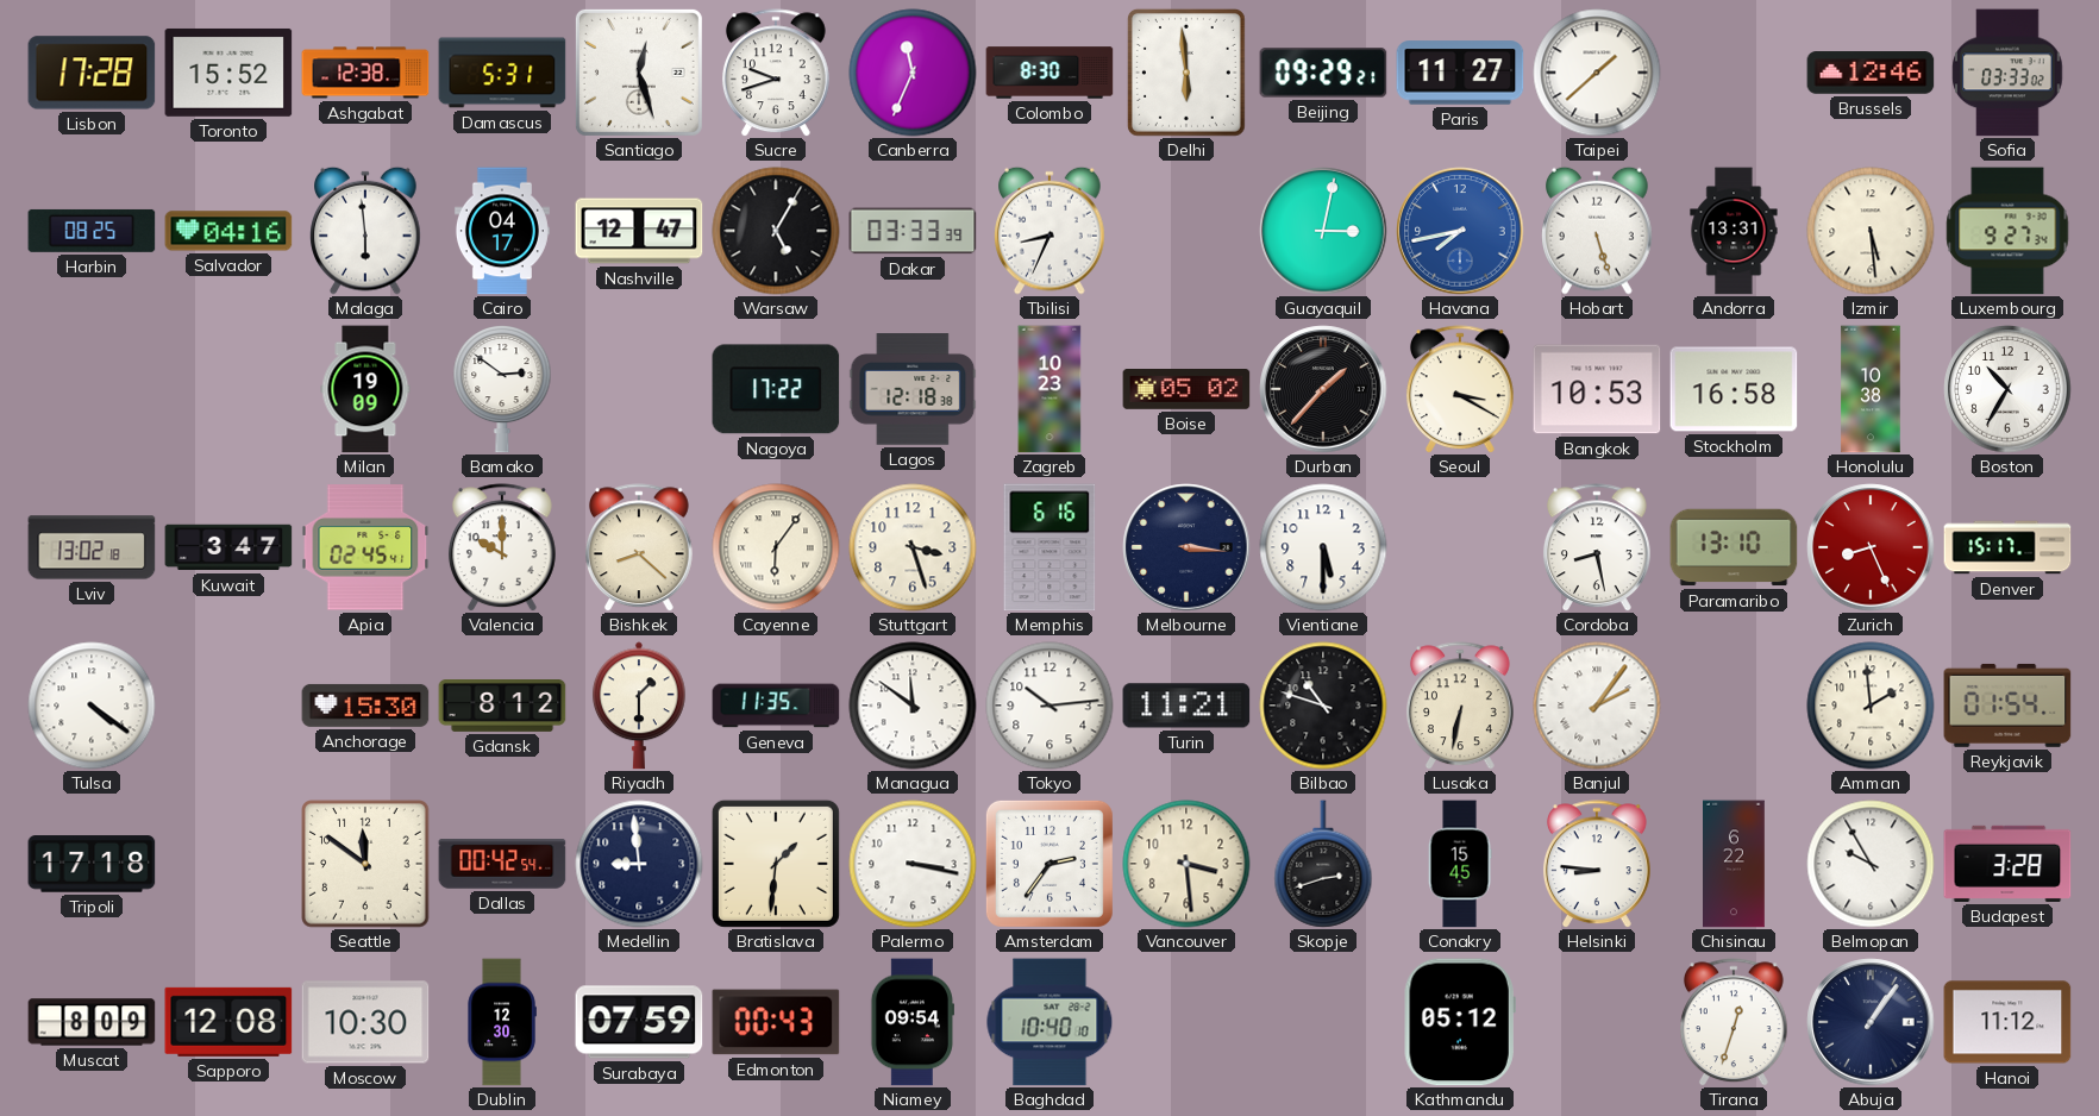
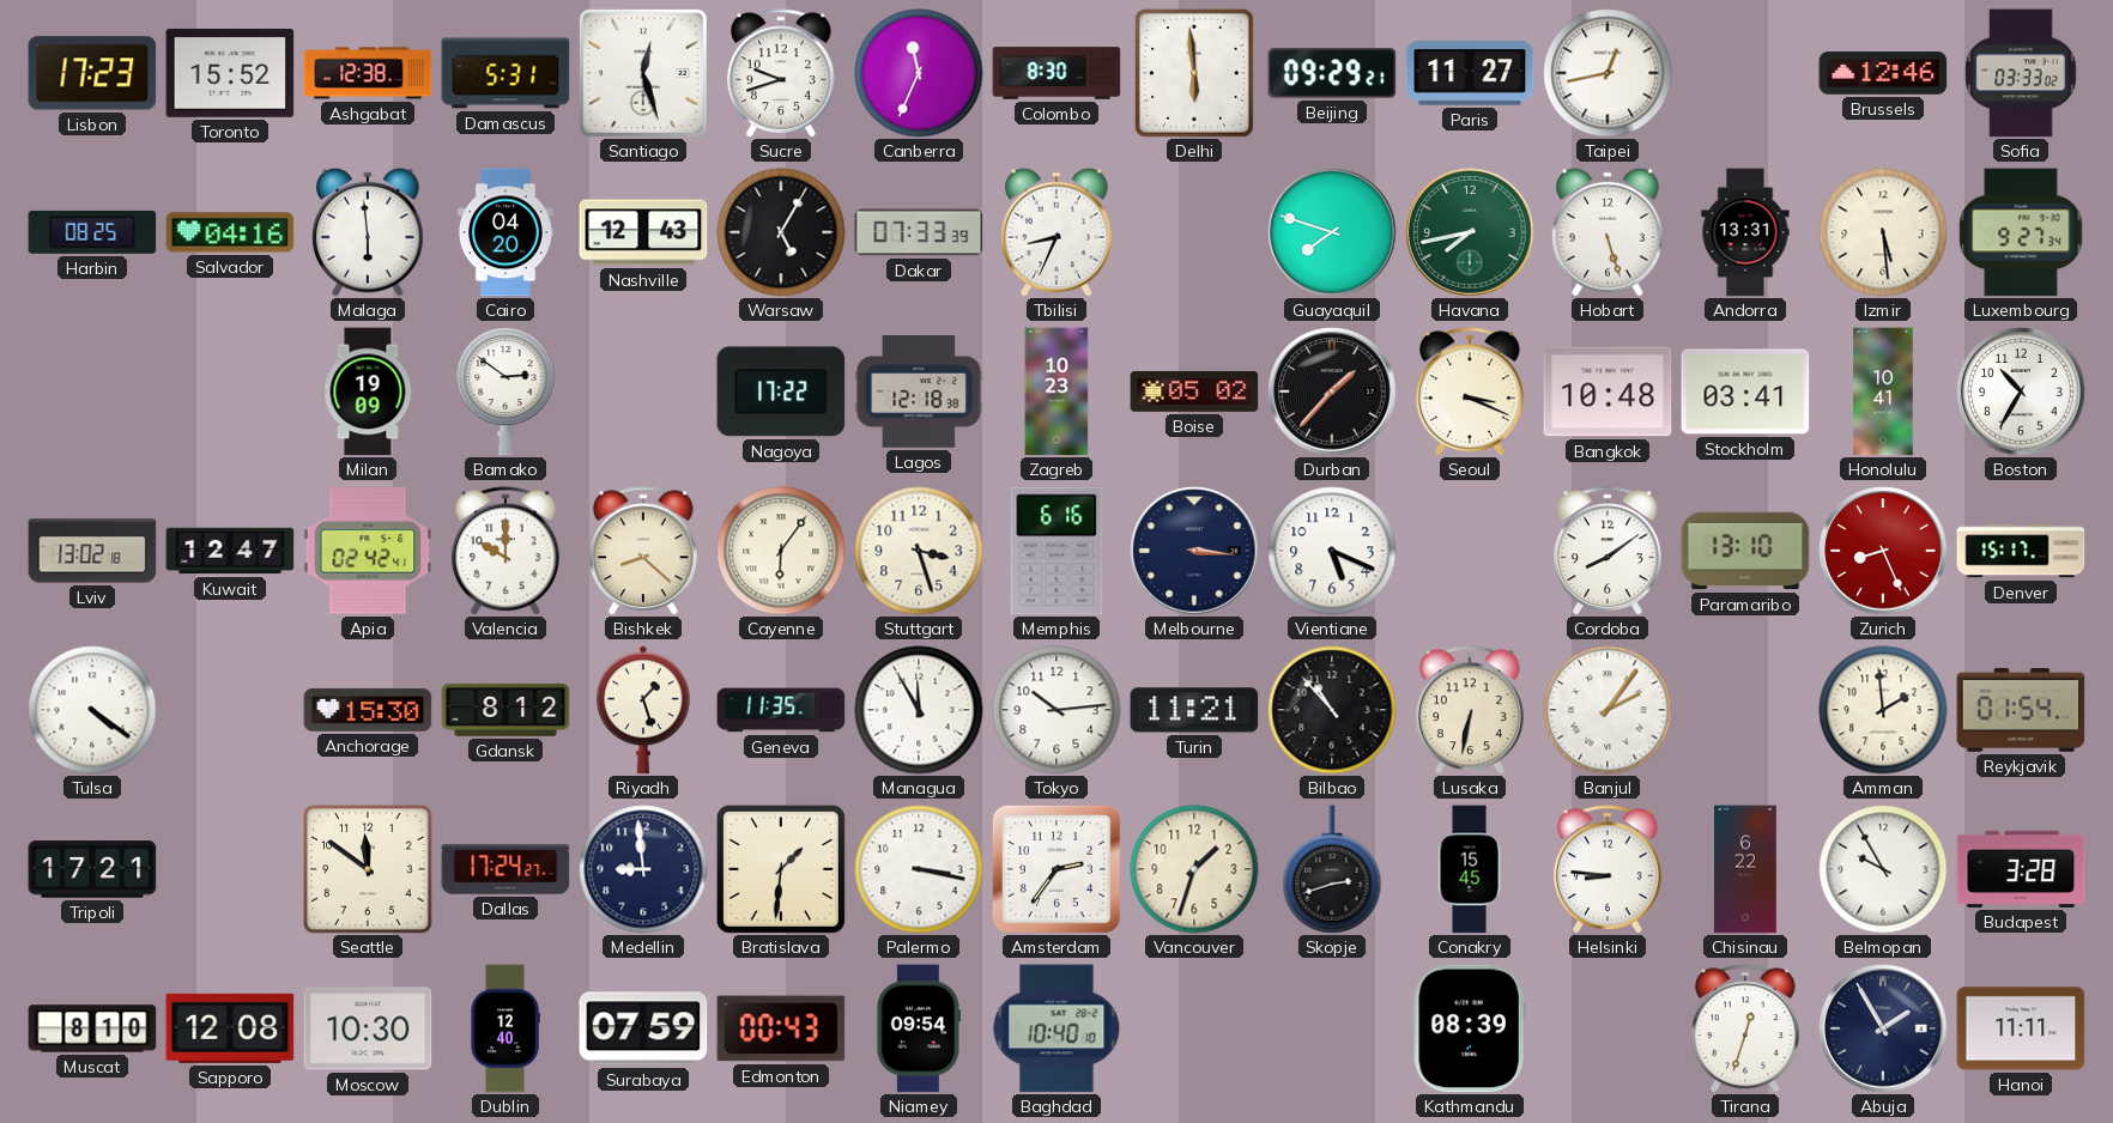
Lisbon: 17:28 -> 17:23
Taipei: 1:38 -> 12:43
Cairo: 04:17 -> 04:20
Nashville: 12:47 -> 12:43
Dakar: 03:33 -> 07:33
Guayaquil: 3:02 -> 7:48
Havana dial: blue -> green
Seoul: 3:20 -> 3:19
Bangkok: 10:53 -> 10:48
Stockholm: 16:58 -> 03:41
Honolulu: 10:38 -> 10:41
Kuwait: 3:47 -> 12:47
Apia: 02:45 -> 02:42
Vientiane: 5:30 -> 5:19
Cordoba: 8:28 -> 8:09
Riyadh: 1:30 -> 1:27
Managua: 11:51 -> 11:55
Bilbao: 10:48 -> 10:53
Tripoli: 17:18 -> 17:21
Dallas: 00:42 -> 17:24
Vancouver: 3:29 -> 1:33
Muscat: 8:09 -> 8:10
Dublin: 12:30 -> 12:40
Kathmandu: 05:12 -> 08:39
Abuja: 1:06 -> 1:55
Hanoi: 11:12 -> 11:11
